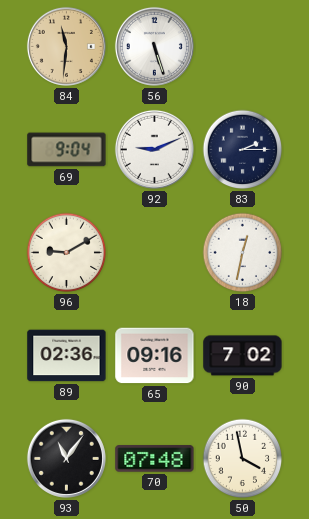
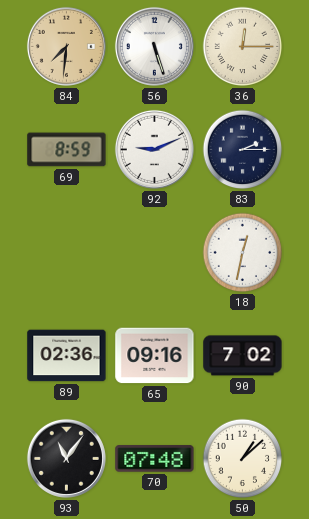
84: 11:31 -> 7:31
36: none -> 12:15
69: 9:04 -> 8:59
96: 9:10 -> none
50: 3:58 -> 1:08
